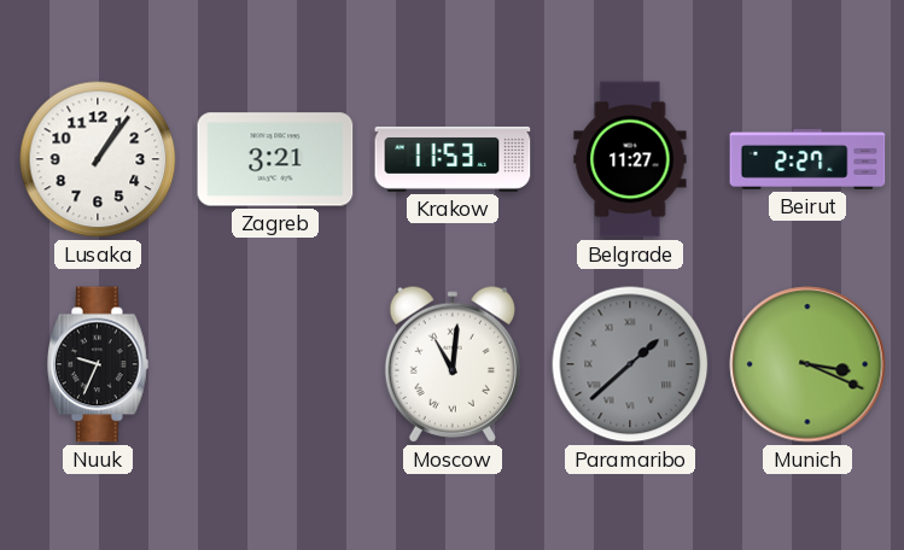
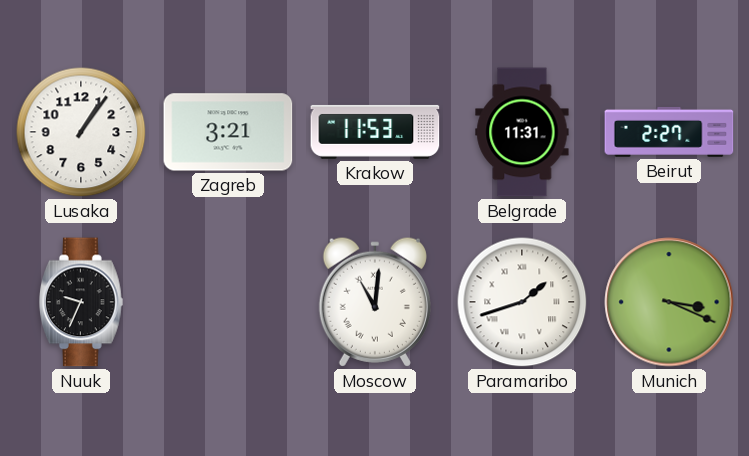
Belgrade: 11:27 -> 11:31
Paramaribo: 1:38 -> 1:42
Paramaribo dial: grey -> white
